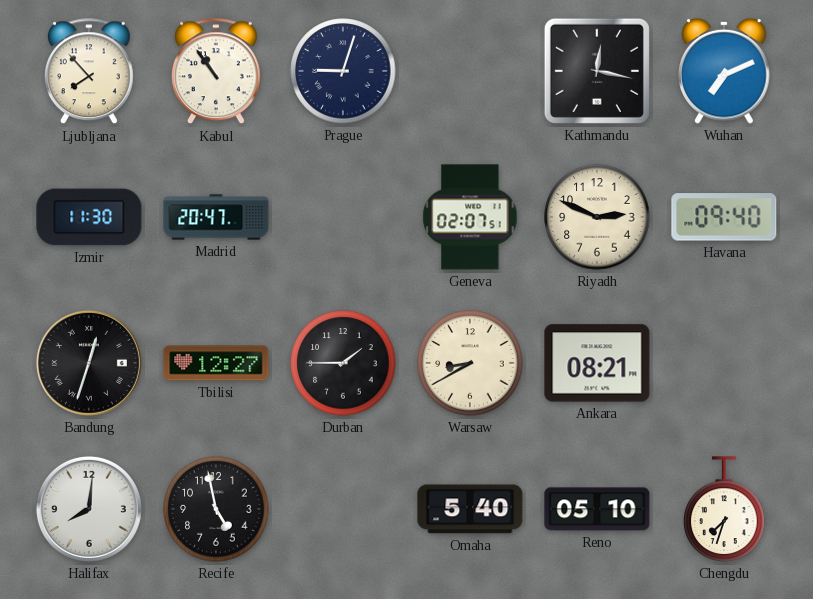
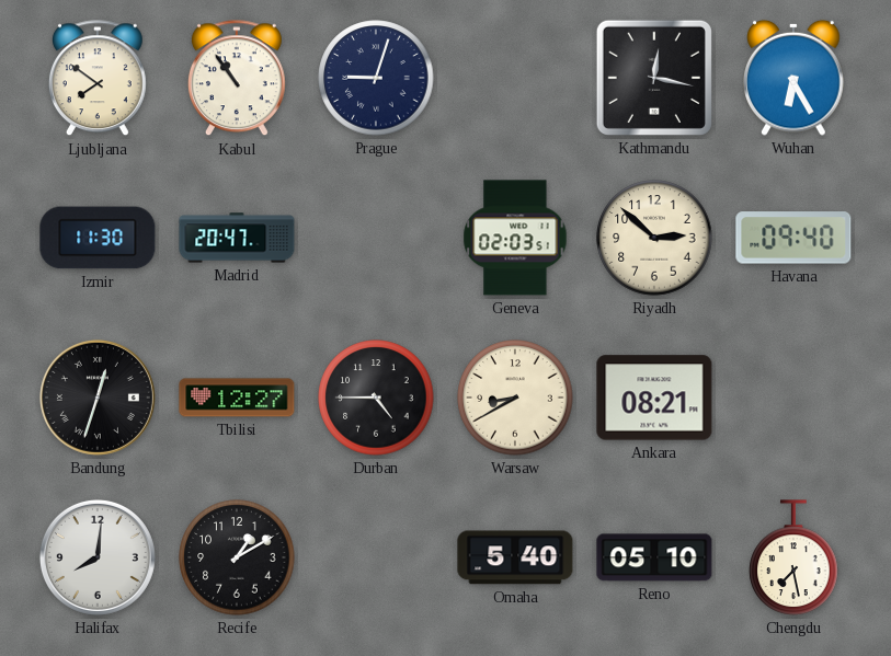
Ljubljana: 7:53 -> 7:51
Wuhan: 7:11 -> 6:25
Geneva: 02:07 -> 02:03
Riyadh: 2:49 -> 2:52
Durban: 1:45 -> 4:45
Recife: 4:58 -> 1:10
Chengdu: 7:33 -> 7:28
